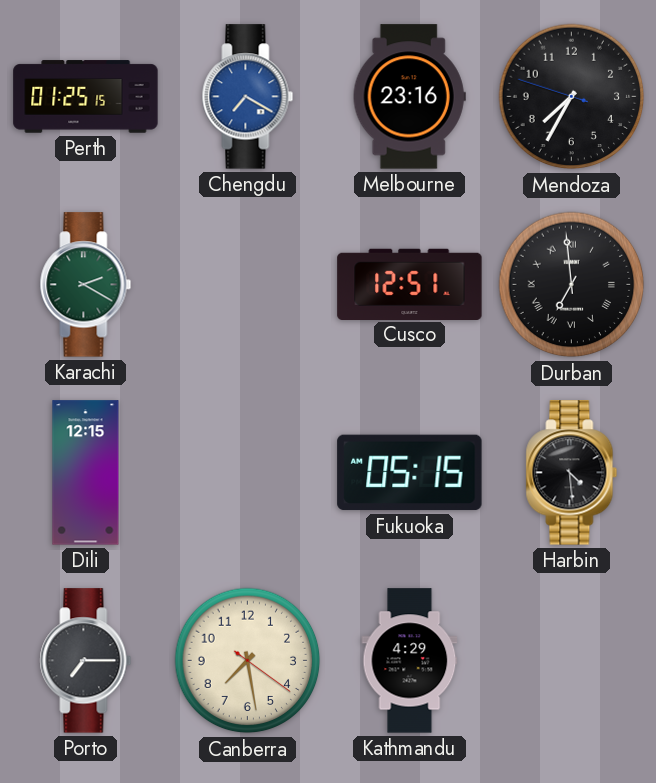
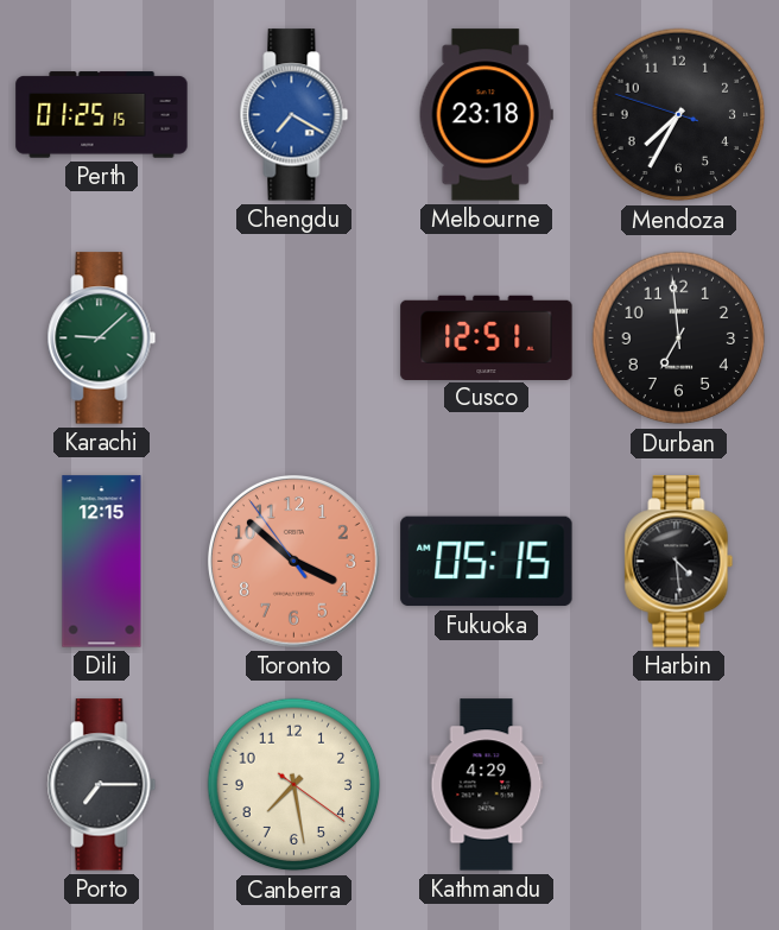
Melbourne: 23:16 -> 23:18
Karachi: 2:20 -> 9:08
Durban numerals: Roman -> Arabic
Toronto: none -> 3:51
